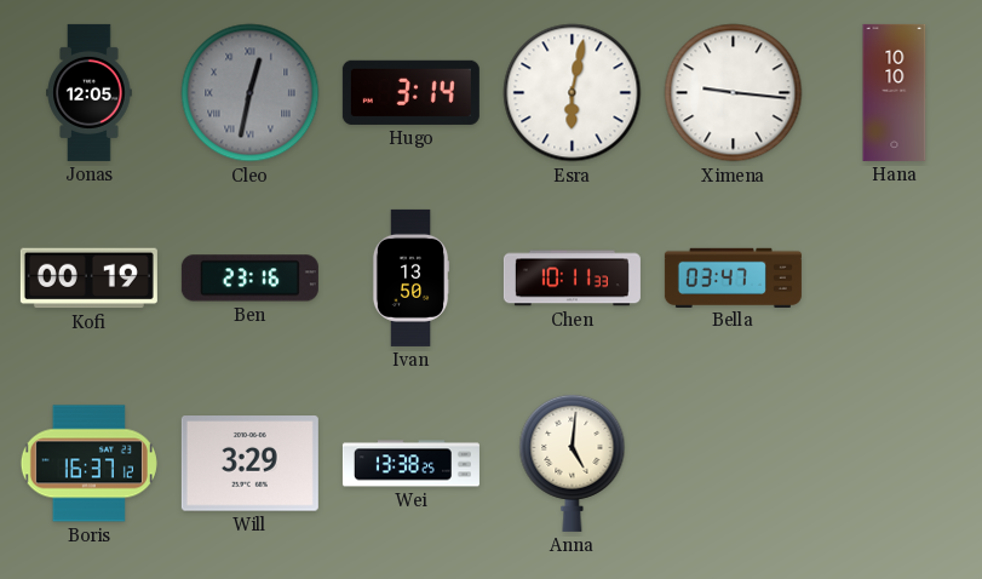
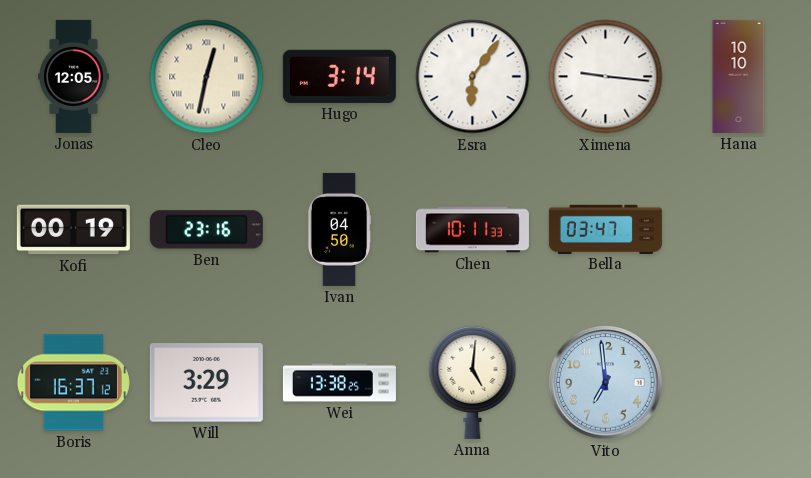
Cleo dial: grey -> cream
Esra: 6:02 -> 6:06
Ivan: 13:50 -> 04:50
Vito: none -> 6:59
